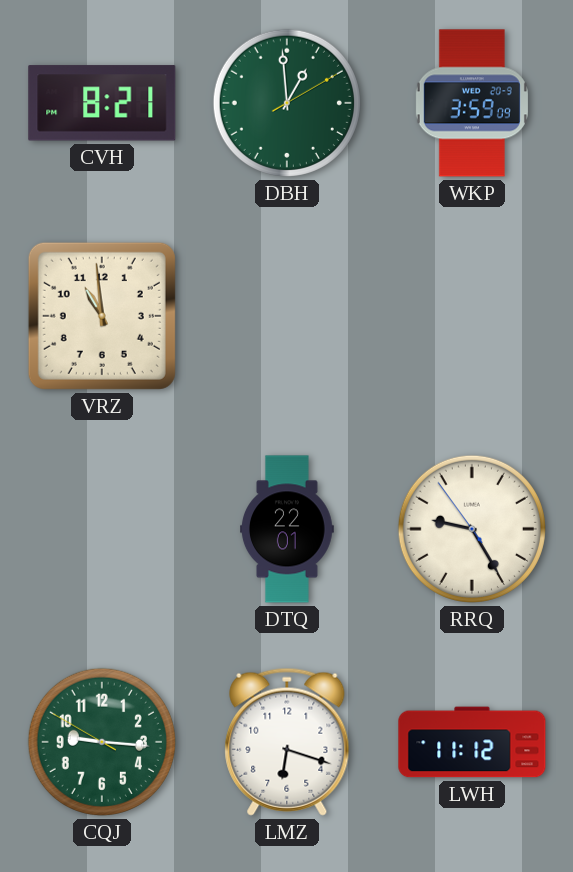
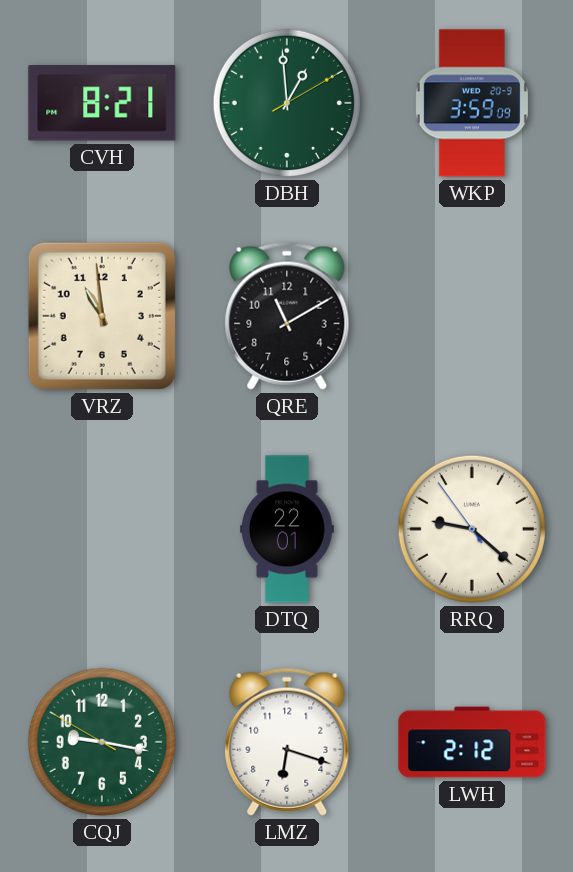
QRE: none -> 11:10
RRQ: 9:24 -> 9:21
CQJ: 9:15 -> 9:16
LWH: 11:12 -> 2:12
